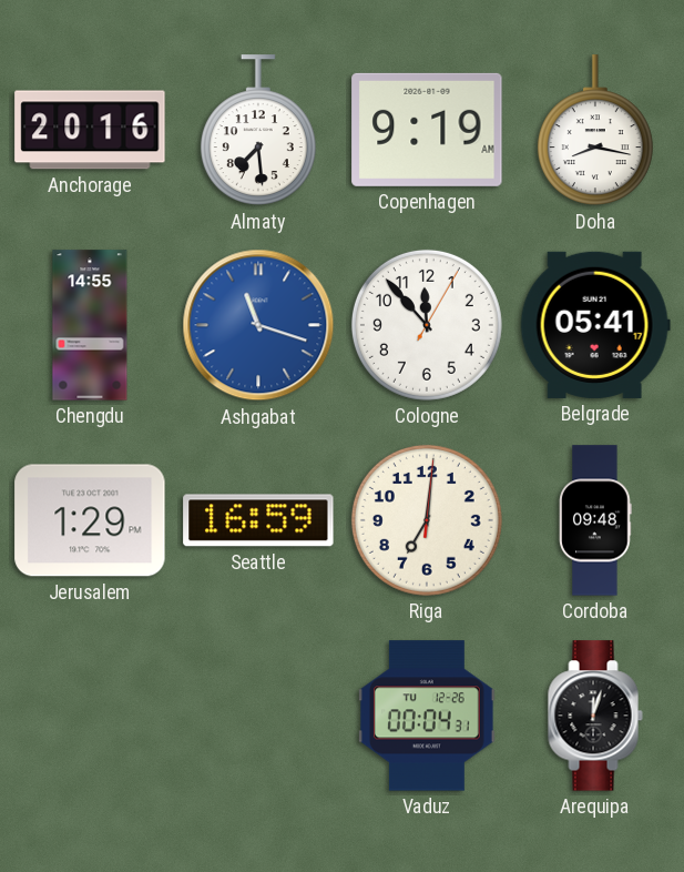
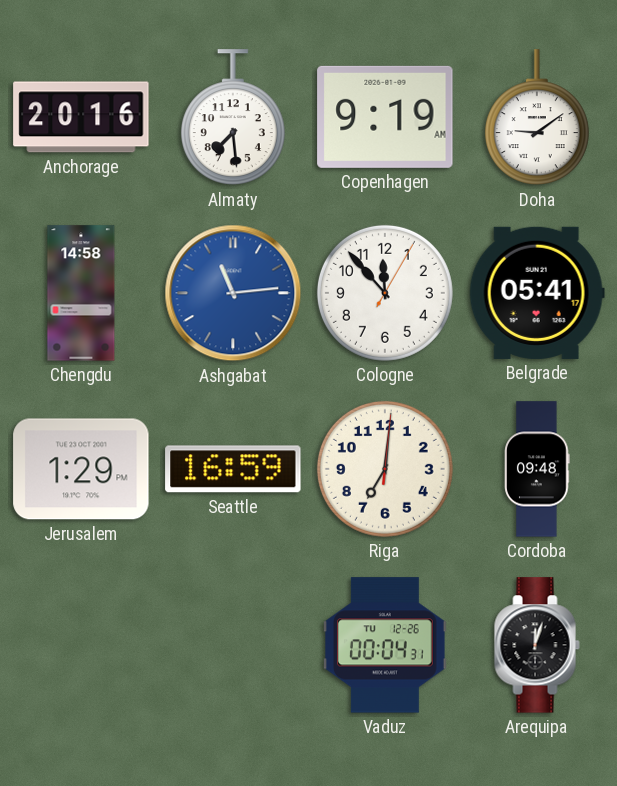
Doha: 8:17 -> 9:09
Chengdu: 14:55 -> 14:58
Ashgabat: 11:18 -> 11:14
